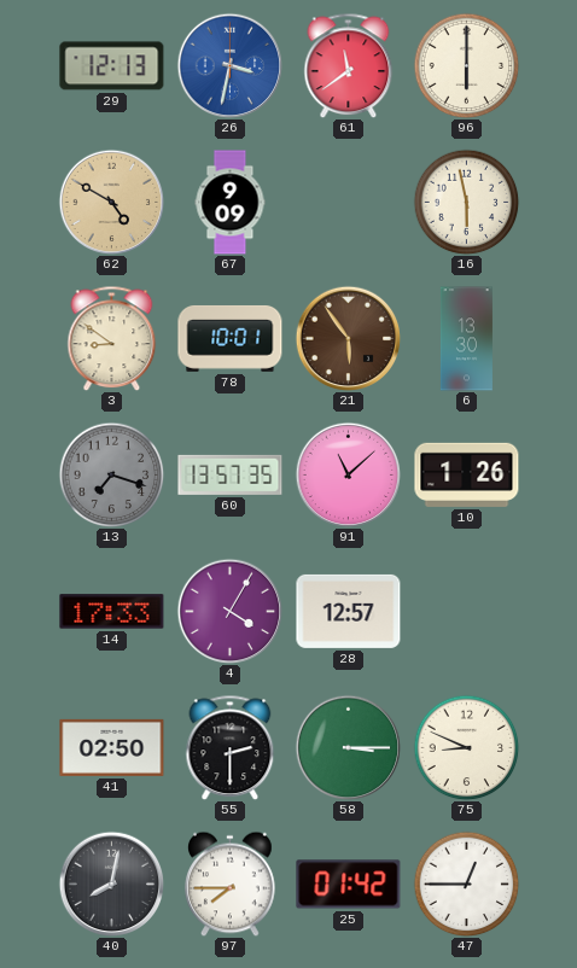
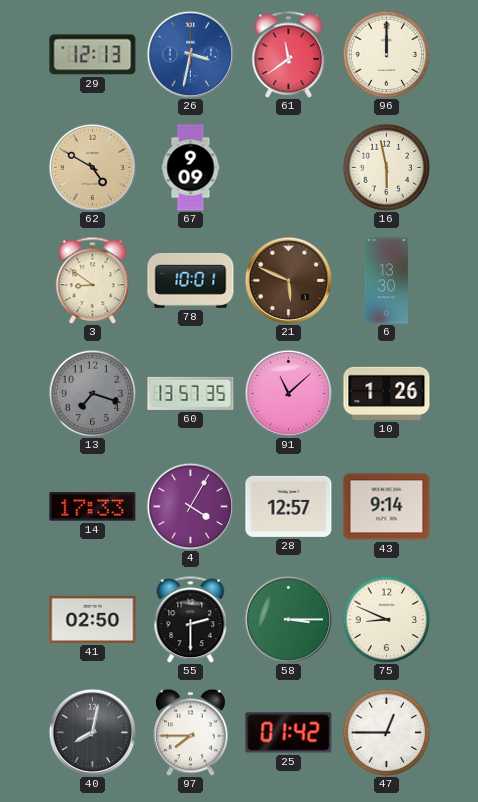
96: 6:00 -> 12:00
21: 5:54 -> 5:49
43: none -> 9:14
